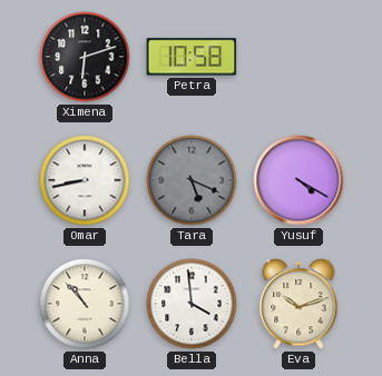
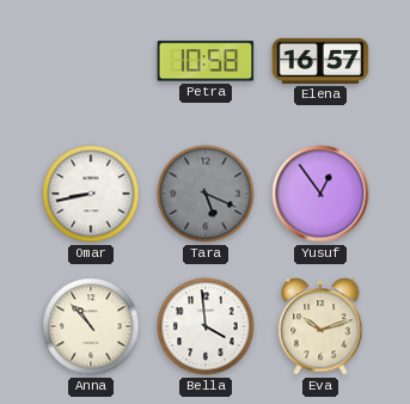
Ximena: 6:12 -> none
Elena: none -> 16:57
Yusuf: 4:20 -> 12:54
